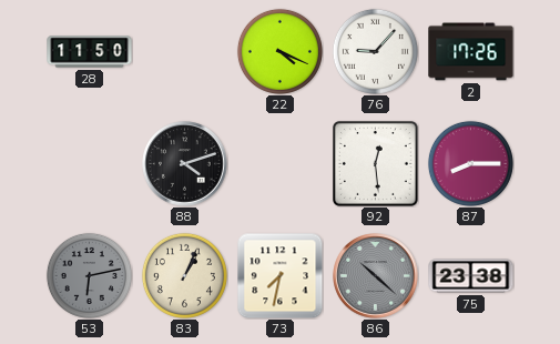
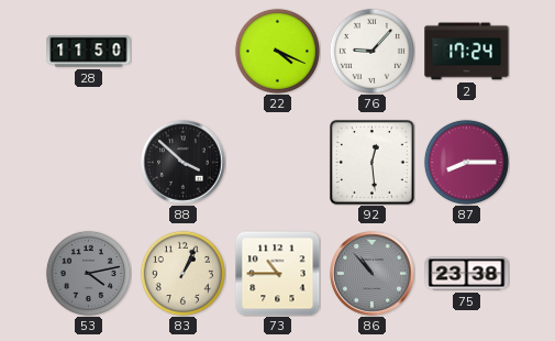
2: 17:26 -> 17:24
88: 4:12 -> 3:52
53: 6:13 -> 4:13
73: 7:32 -> 10:45
86: 10:22 -> 10:53
